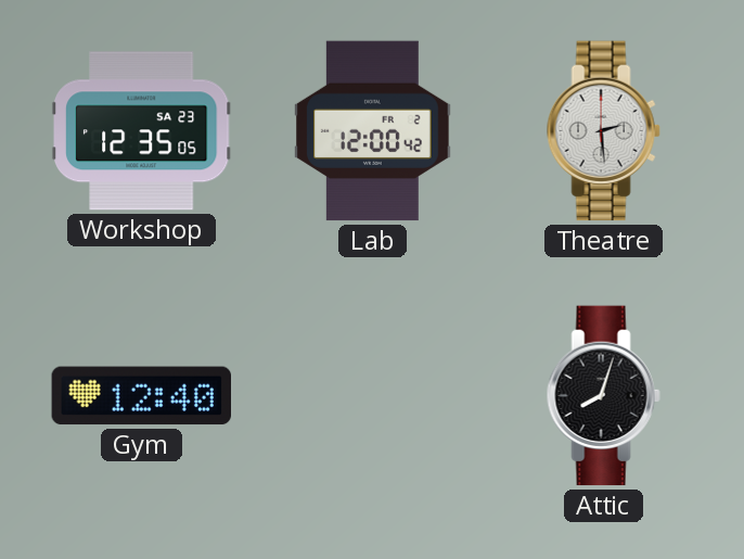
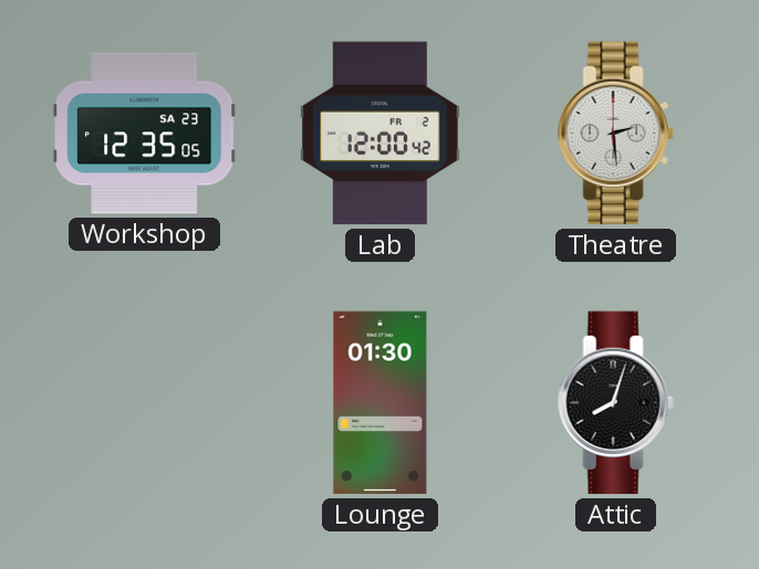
Gym: 12:40 -> none
Lounge: none -> 01:30
